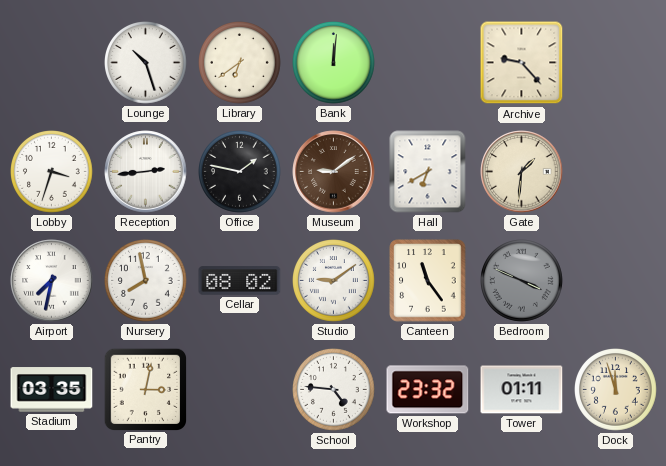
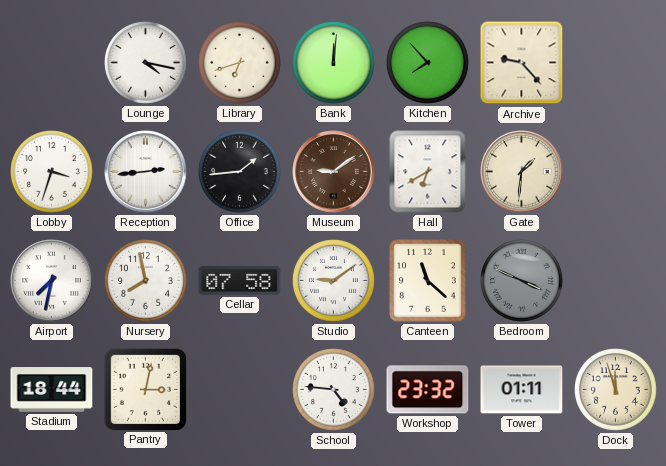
Lounge: 10:27 -> 4:17
Library: 6:39 -> 6:42
Kitchen: none -> 7:53
Office: 1:47 -> 1:44
Cellar: 08:02 -> 07:58
Canteen: 11:24 -> 11:22
Stadium: 03:35 -> 18:44
